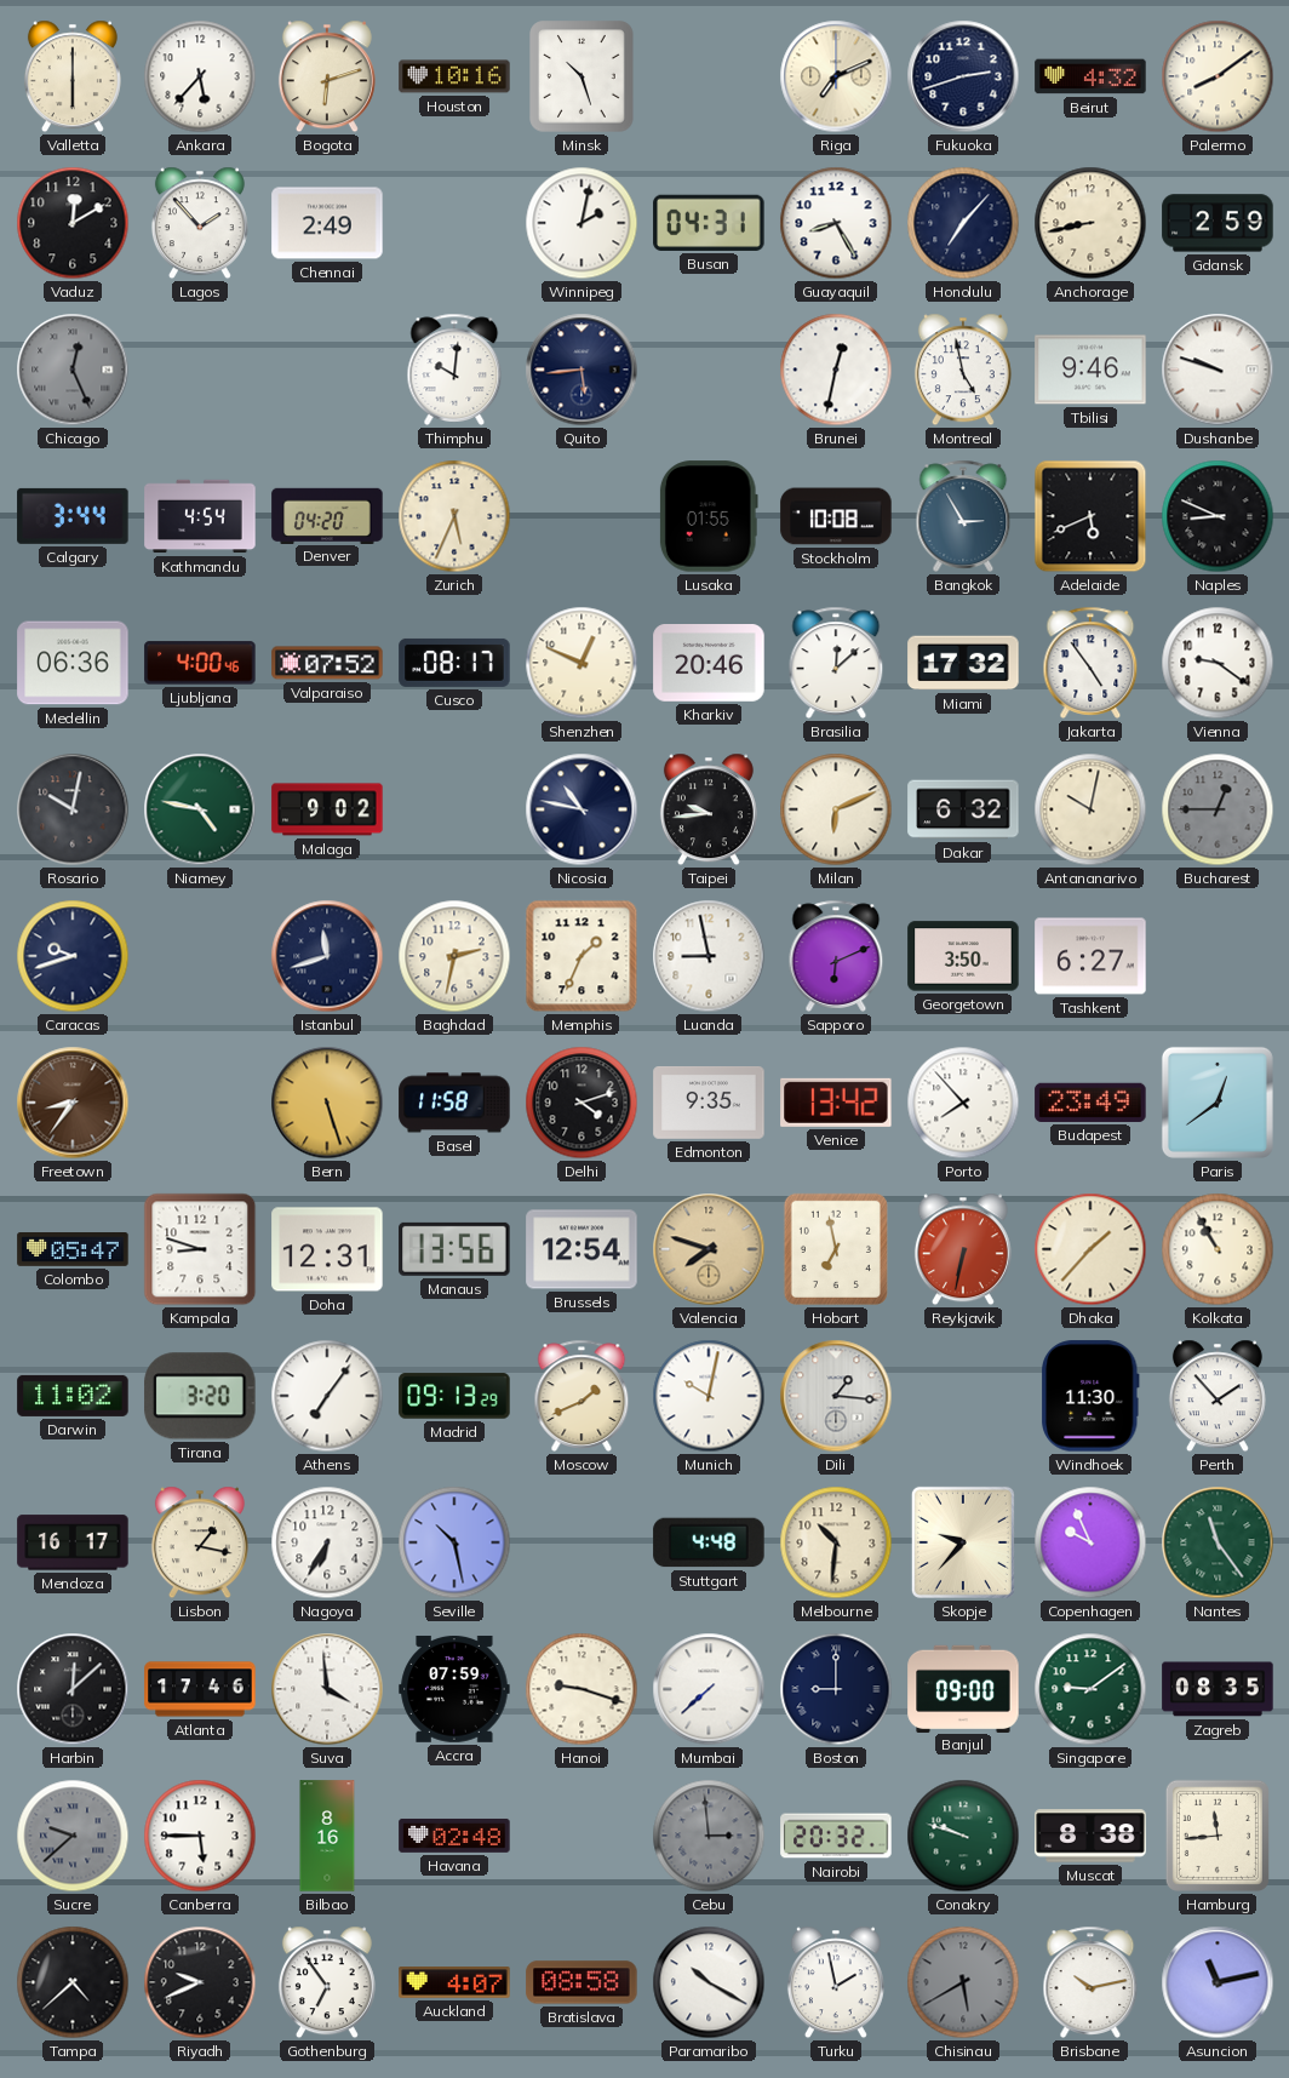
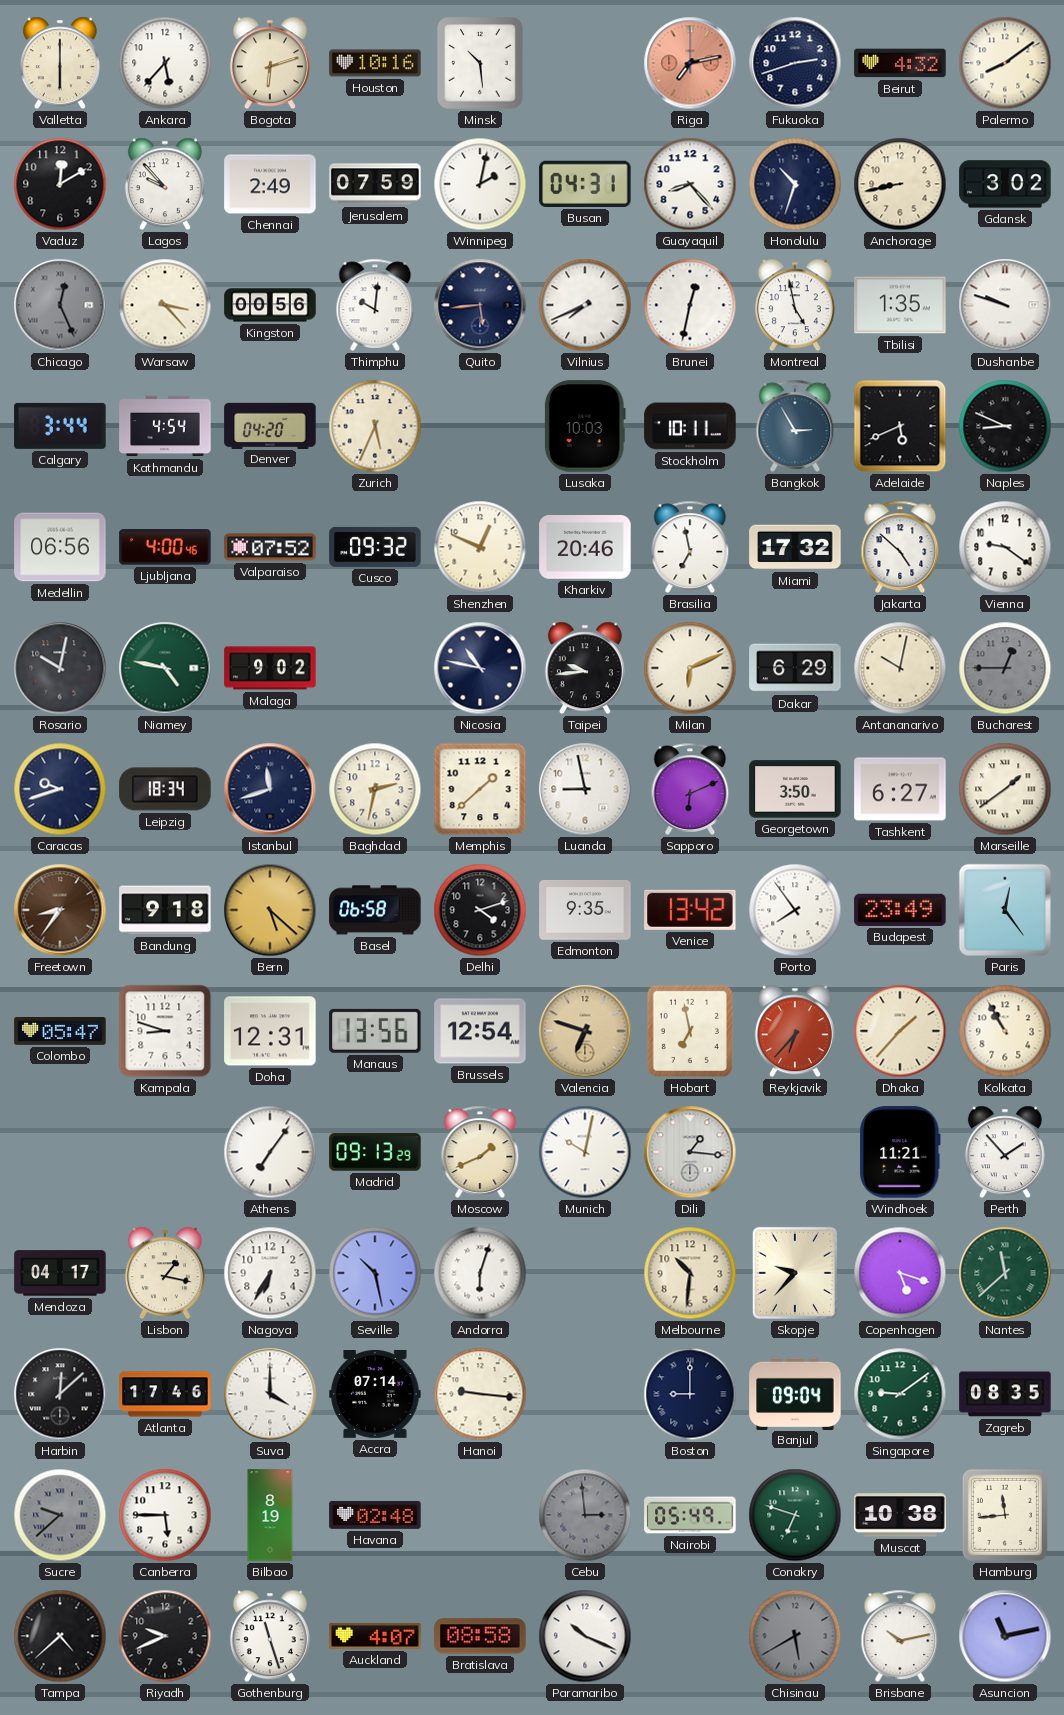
Minsk: 10:27 -> 10:29
Riga: 7:11 -> 7:13
Riga dial: cream -> salmon
Lagos: 1:53 -> 9:53
Jerusalem: none -> 07:59
Guayaquil: 8:25 -> 8:23
Honolulu: 7:07 -> 10:33
Gdansk: 2:59 -> 3:02
Warsaw: none -> 3:23
Kingston: none -> 00:56
Vilnius: none -> 7:41
Tbilisi: 9:46 -> 1:35
Lusaka: 01:55 -> 10:03
Stockholm: 10:08 -> 10:11
Medellin: 06:36 -> 06:56
Cusco: 08:17 -> 09:32
Brasilia: 12:08 -> 6:58
Jakarta: 4:54 -> 4:52
Dakar: 6:32 -> 6:29
Leipzig: none -> 18:34
Memphis: 1:34 -> 1:38
Marseille: none -> 1:39
Bandung: none -> 9:18
Bern: 5:27 -> 5:22
Basel: 11:58 -> 06:58
Porto: 7:53 -> 7:54
Paris: 12:39 -> 12:24
Valencia: 7:48 -> 6:48
Reykjavik: 6:32 -> 6:37
Darwin: 11:02 -> none
Tirana: 3:20 -> none
Windhoek: 11:30 -> 11:21
Mendoza: 16:17 -> 04:17
Andorra: none -> 6:03
Stuttgart: 4:48 -> none
Copenhagen: 9:56 -> 5:18
Nantes: 11:24 -> 11:38
Suva: 3:59 -> 4:00
Accra: 07:59 -> 07:14
Hanoi: 9:18 -> 9:16
Mumbai: 7:38 -> none
Banjul: 09:00 -> 09:04
Bilbao: 8:16 -> 8:19
Nairobi: 20:32 -> 05:49
Conakry: 9:48 -> 6:48
Muscat: 8:38 -> 10:38
Gothenburg: 6:54 -> 11:27
Paramaribo: 10:20 -> 10:19
Turku: 1:58 -> none
